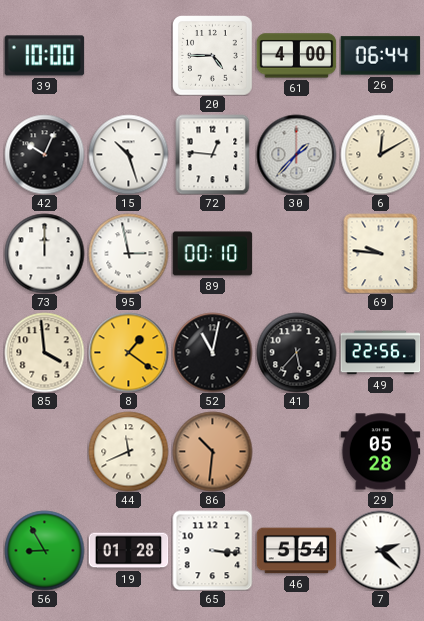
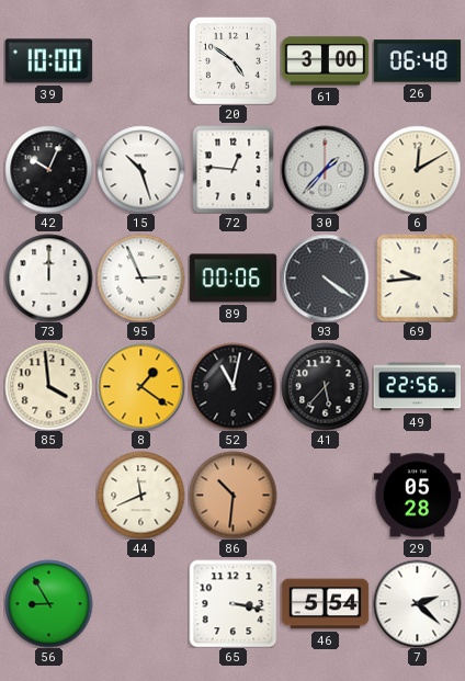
20: 4:45 -> 4:51
61: 4:00 -> 3:00
26: 06:44 -> 06:48
95: 2:58 -> 2:56
89: 00:10 -> 00:06
93: none -> 4:21
69: 9:46 -> 9:44
19: 01:28 -> none
65: 3:16 -> 3:17
